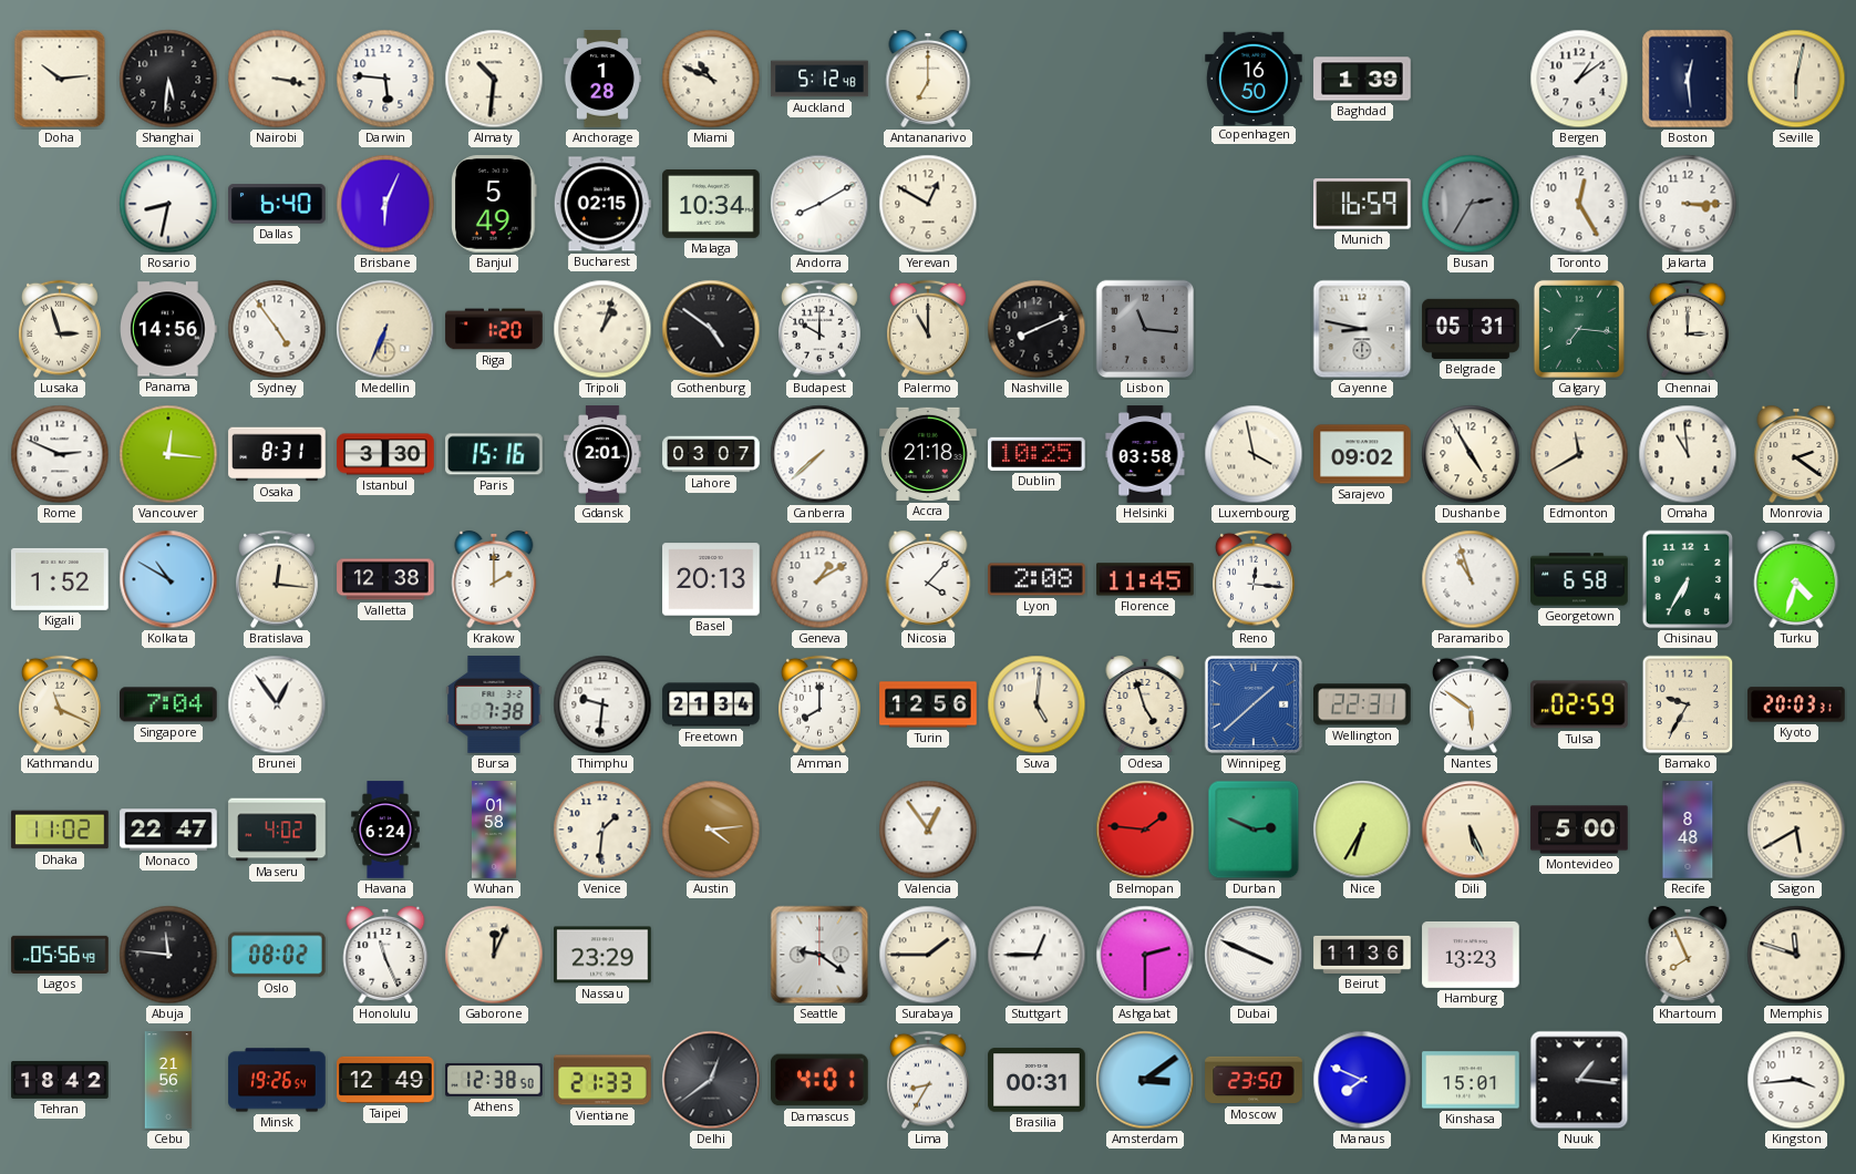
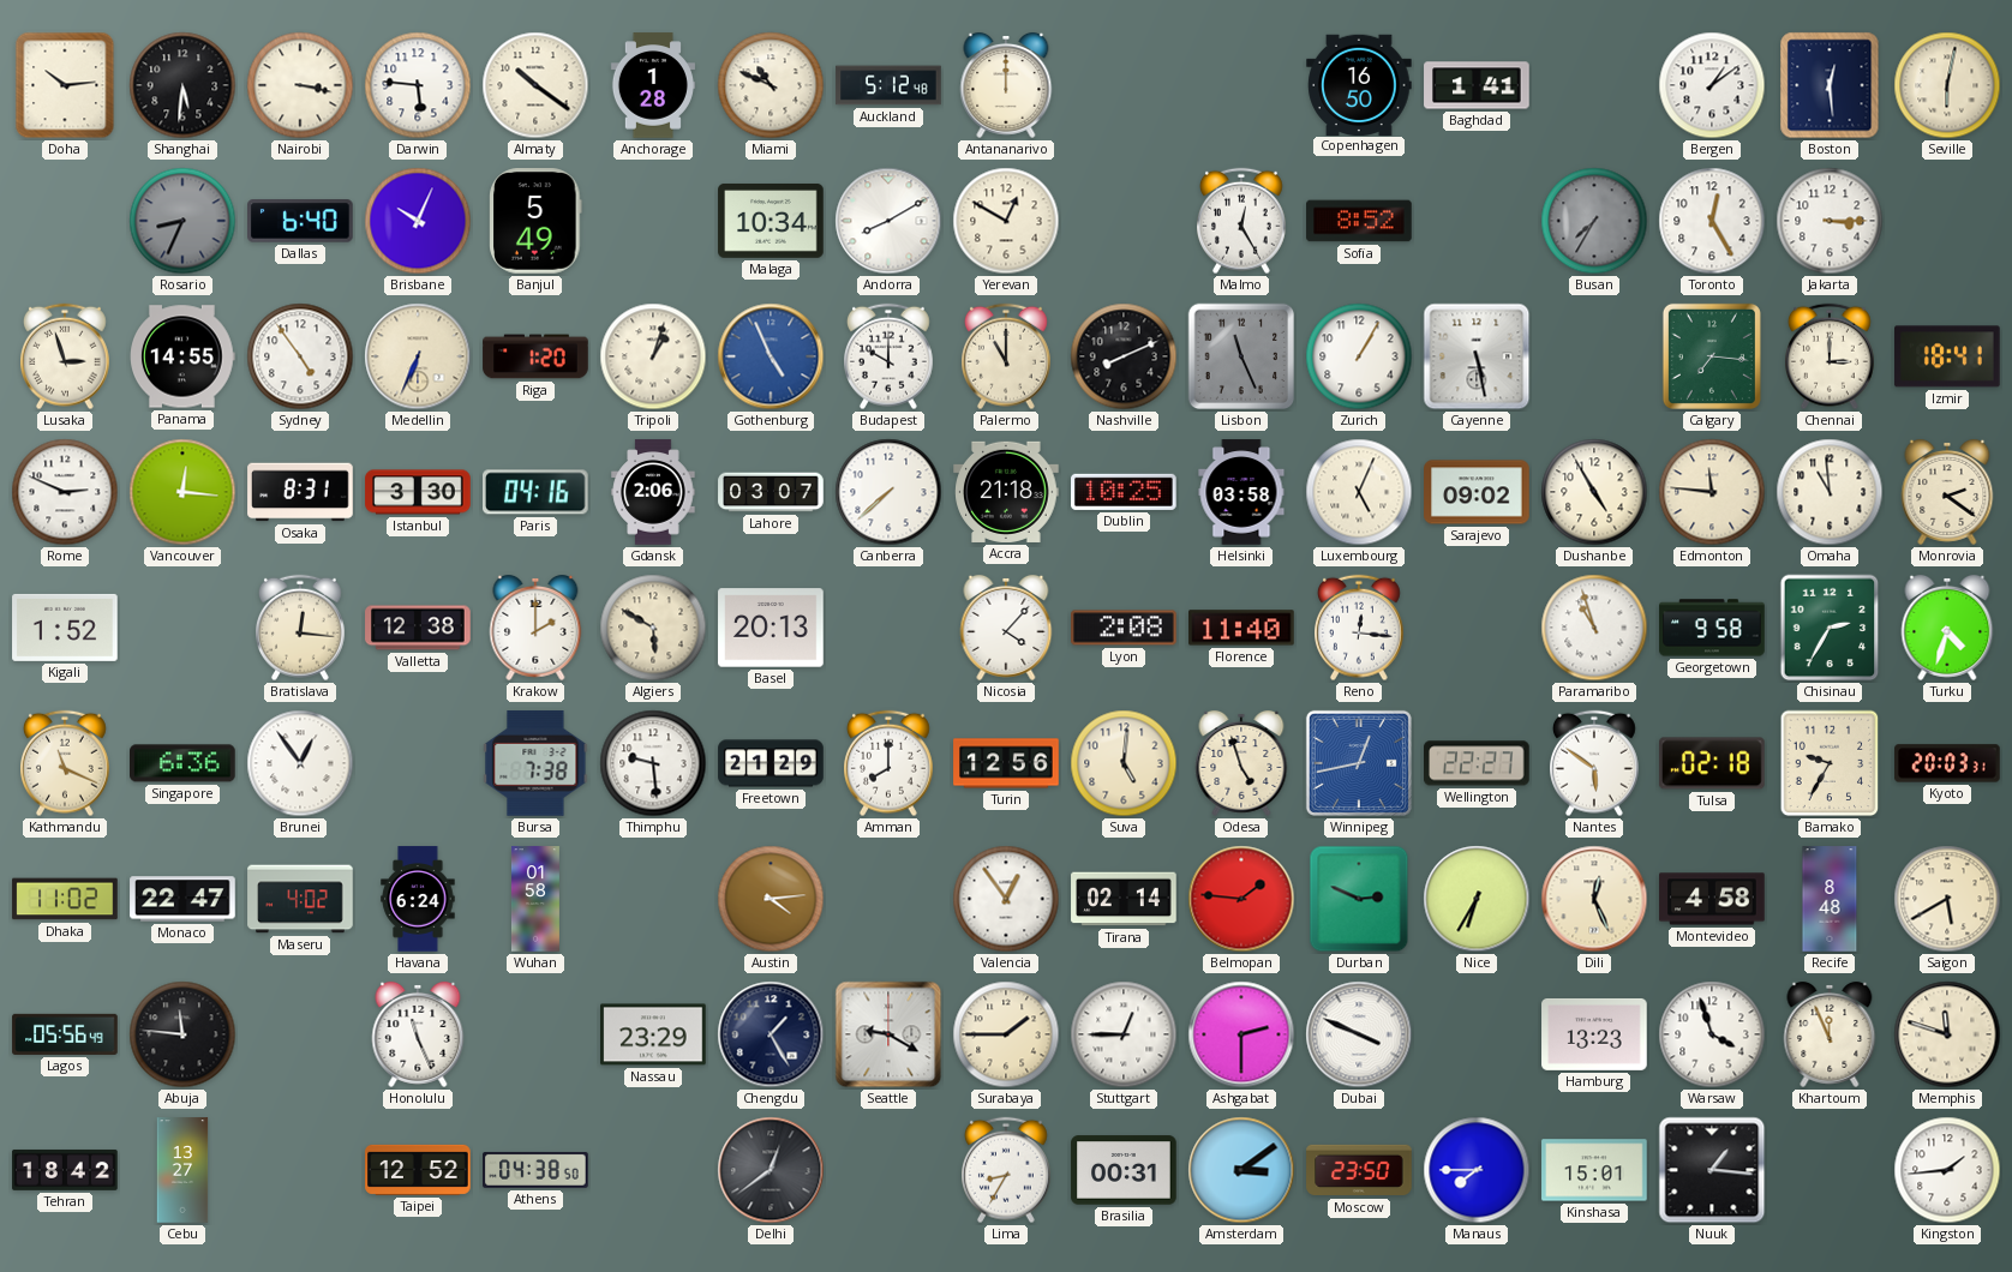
Almaty: 10:31 -> 10:21
Antananarivo: 7:00 -> 12:00
Baghdad: 1:39 -> 1:41
Rosario: 8:32 -> 8:34
Rosario dial: white -> grey
Brisbane: 6:04 -> 10:04
Bucharest: 02:15 -> none
Malmo: none -> 12:25
Sofia: none -> 8:52
Munich: 16:59 -> none
Busan: 2:35 -> 7:35
Panama: 14:56 -> 14:55
Gothenburg: 4:51 -> 4:56
Gothenburg dial: black -> blue
Lisbon: 11:16 -> 11:26
Zurich: none -> 1:05
Cayenne: 8:47 -> 5:28
Belgrade: 05:31 -> none
Izmir: none -> 18:41
Paris: 15:16 -> 04:16
Gdansk: 2:01 -> 2:06
Luxembourg: 3:58 -> 5:04
Edmonton: 11:40 -> 11:46
Kolkata: 10:50 -> none
Algiers: none -> 5:50
Geneva: 1:10 -> none
Florence: 11:45 -> 11:40
Georgetown: 6:58 -> 9:58
Chisinau: 6:35 -> 2:35
Singapore: 7:04 -> 6:36
Thimphu: 9:31 -> 9:29
Freetown: 21:34 -> 21:29
Winnipeg: 1:38 -> 12:43
Wellington: 22:31 -> 22:27
Tulsa: 02:59 -> 02:18
Venice: 1:31 -> none
Tirana: none -> 02:14
Dili: 5:26 -> 12:26
Montevideo: 5:00 -> 4:58
Oslo: 08:02 -> none
Gaborone: 12:04 -> none
Chengdu: none -> 1:25
Seattle: 9:21 -> 9:20
Beirut: 11:36 -> none
Warsaw: none -> 3:57
Khartoum: 7:56 -> 11:56
Cebu: 21:56 -> 13:27
Minsk: 19:26 -> none
Taipei: 12:49 -> 12:52
Athens: 12:38 -> 04:38
Vientiane: 21:33 -> none
Damascus: 4:01 -> none
Manaus: 7:49 -> 7:45
Kingston: 3:44 -> 1:44
